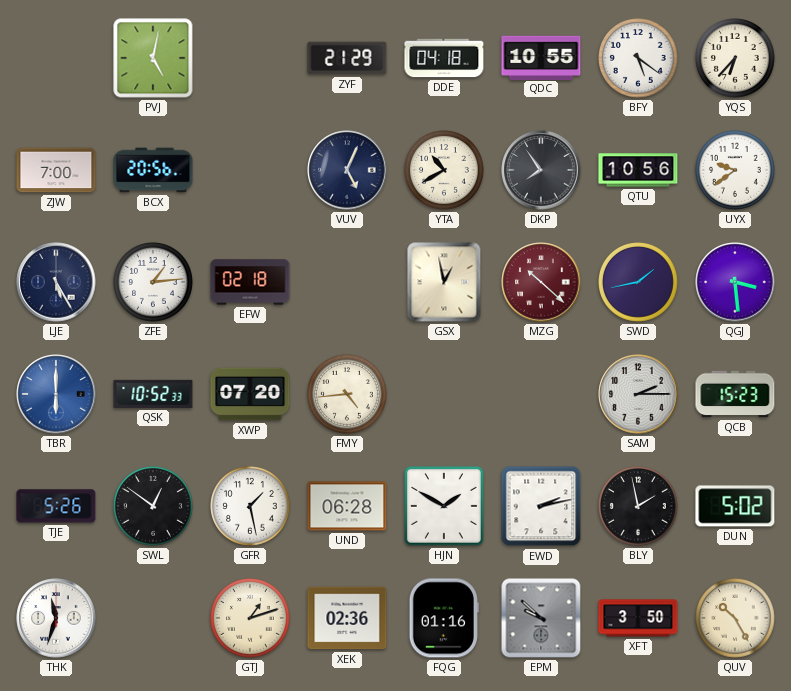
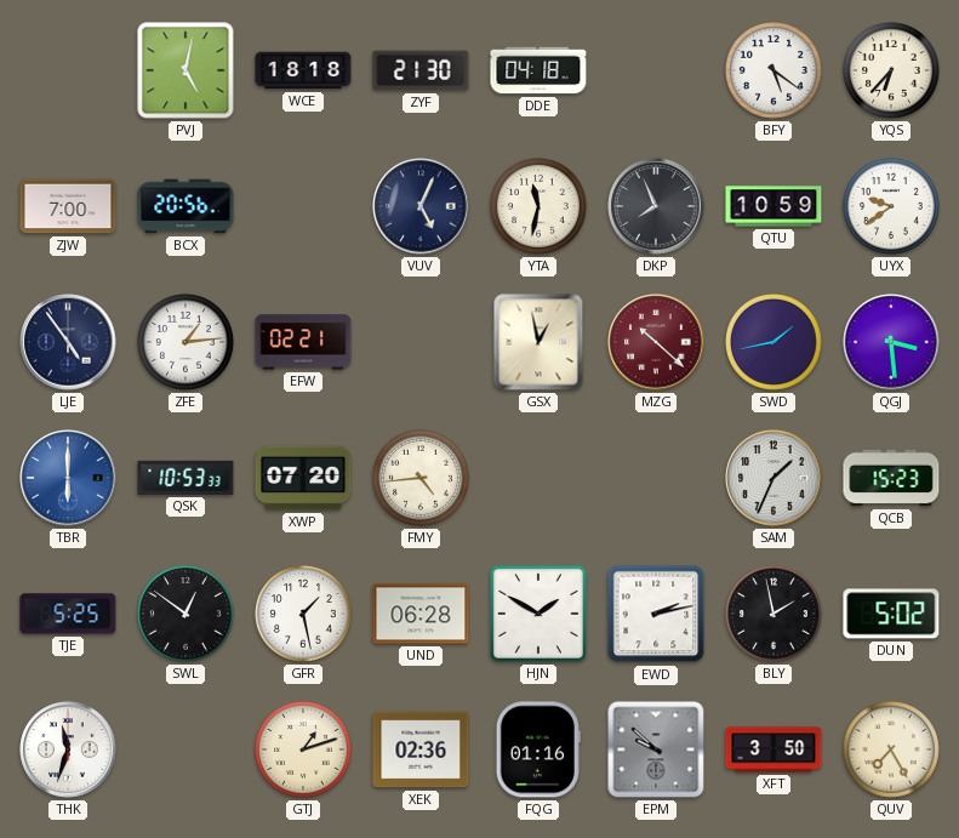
WCE: none -> 18:18
ZYF: 21:29 -> 21:30
QDC: 10:55 -> none
YTA: 10:40 -> 11:32
DKP: 7:54 -> 7:56
QTU: 10:56 -> 10:59
LJE: 5:25 -> 4:54
EFW: 02:18 -> 02:21
QSK: 10:52 -> 10:53
SAM: 2:15 -> 1:34
TJE: 5:26 -> 5:25
QUV: 10:25 -> 7:25
